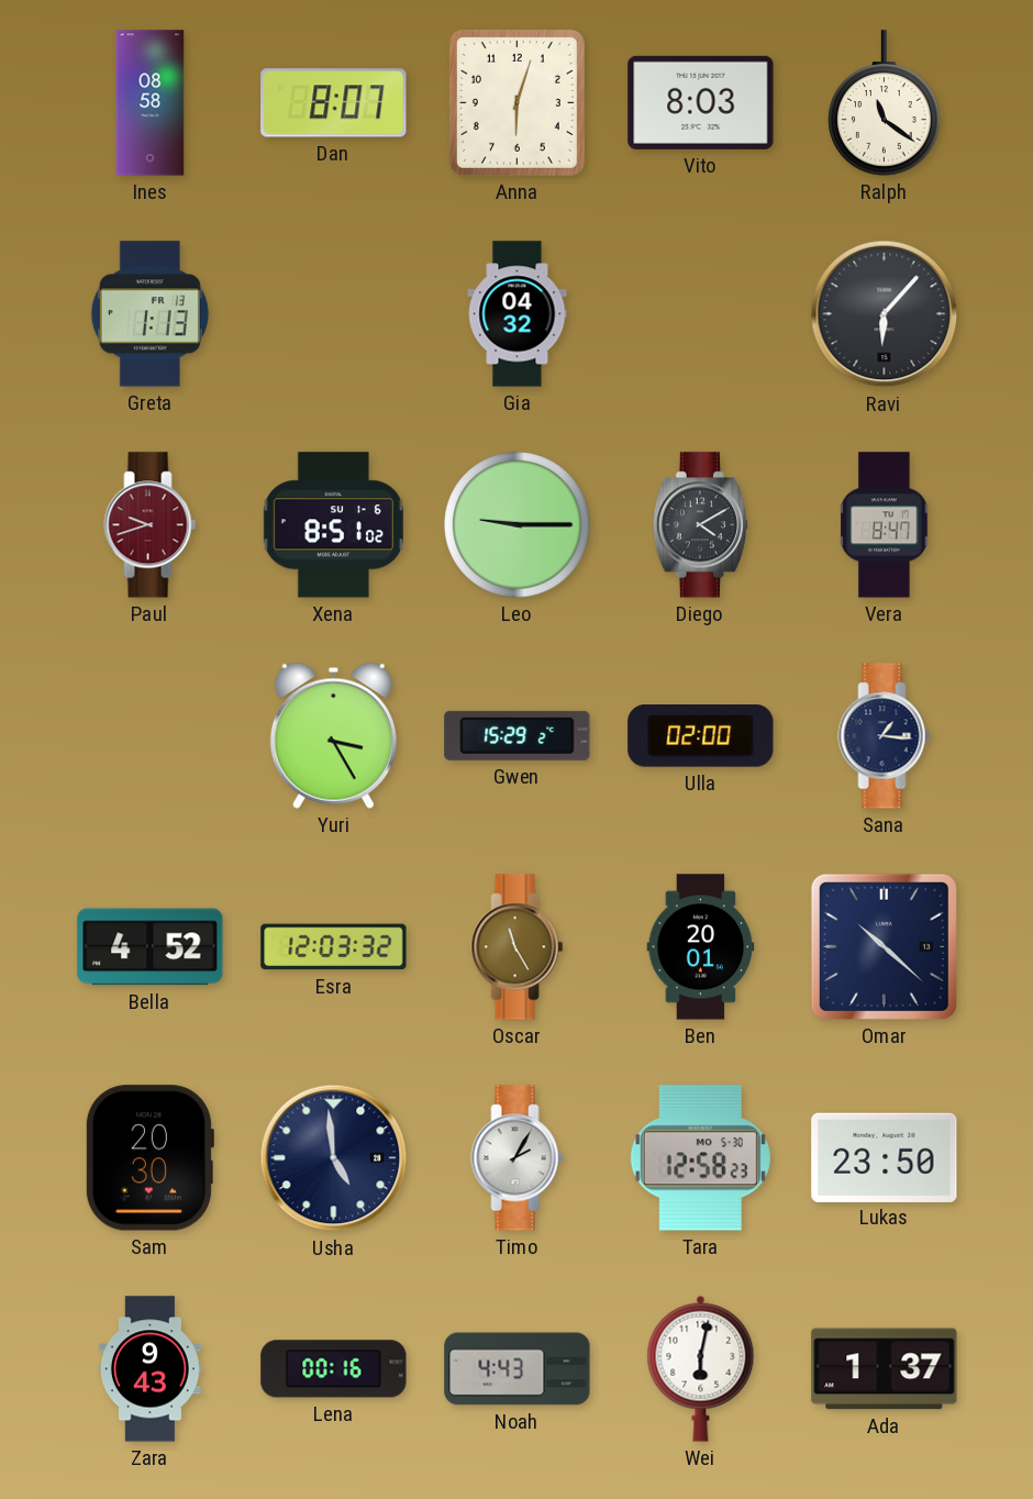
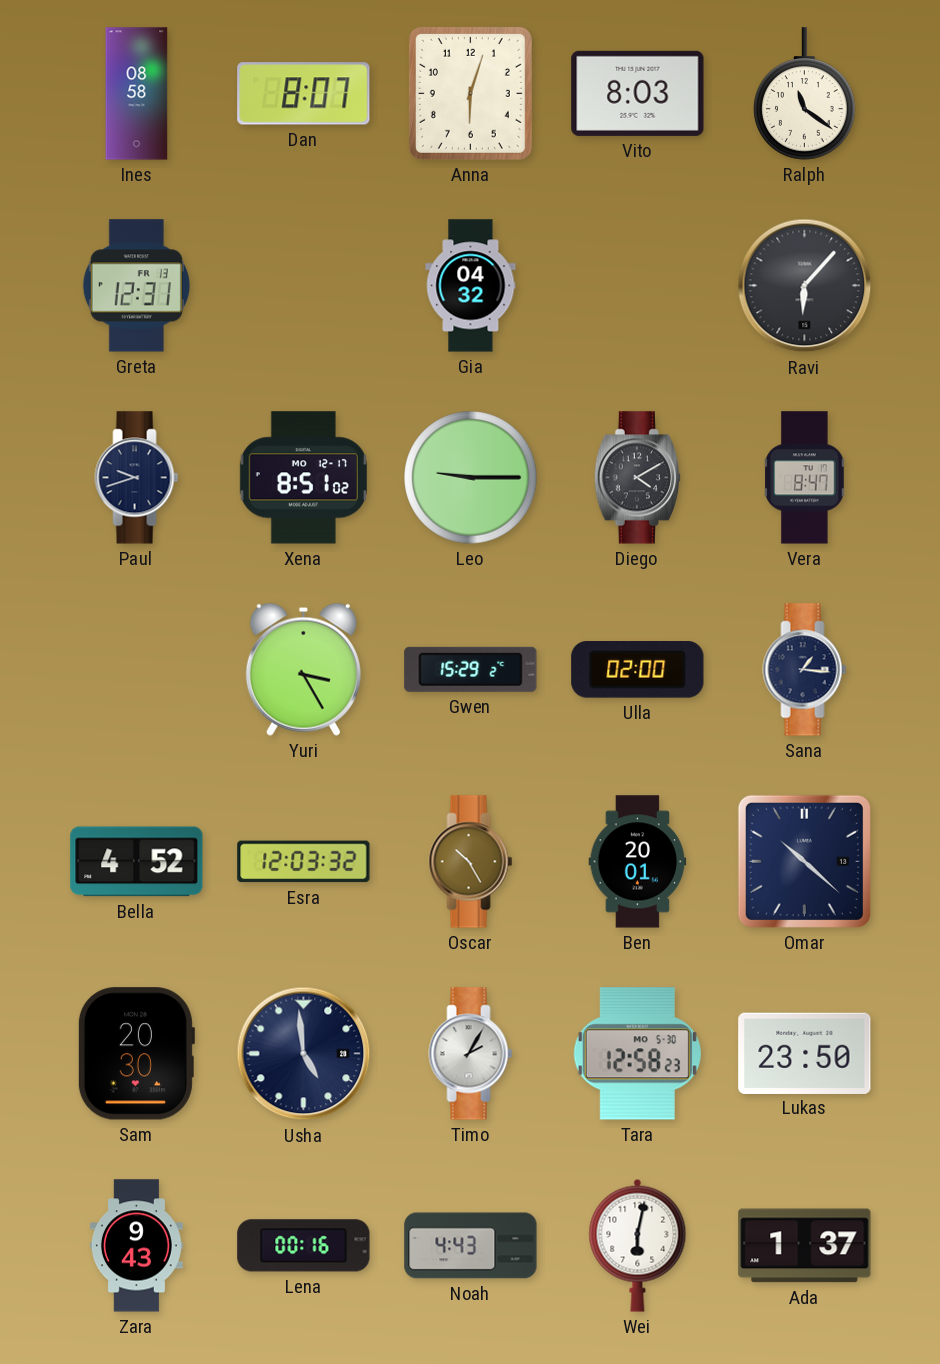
Greta: 1:13 -> 12:31
Paul dial: burgundy -> navy
Xena date: SU 1-6 -> MO 12-17
Oscar: 11:25 -> 10:25
